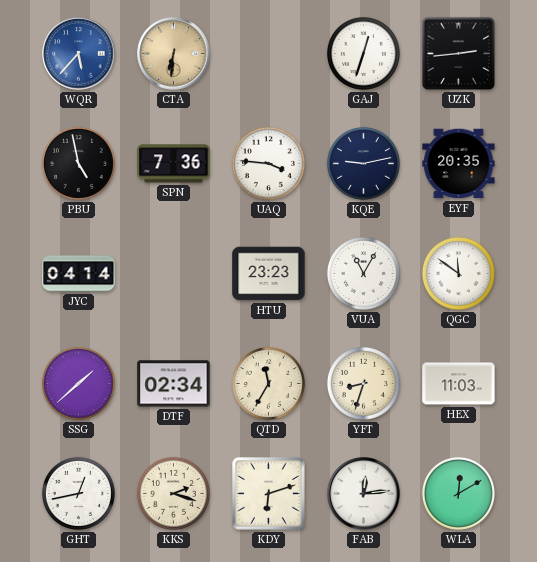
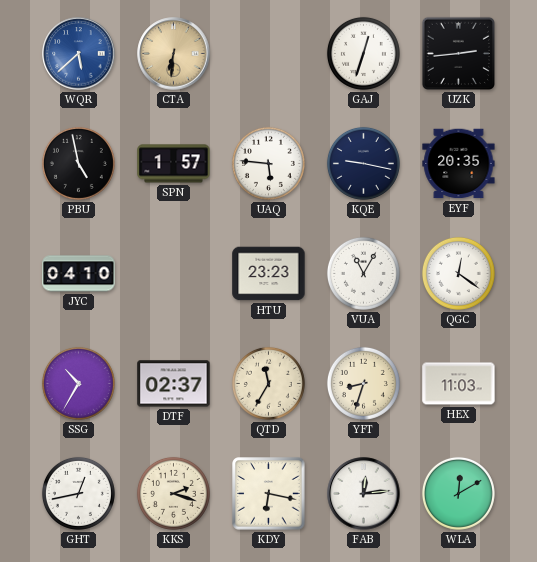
WQR: 5:37 -> 5:38
SPN: 7:36 -> 1:57
UAQ: 3:46 -> 5:46
KQE: 9:13 -> 9:17
JYC: 04:14 -> 04:10
QGC: 11:51 -> 12:21
SSG: 1:38 -> 10:35
DTF: 02:34 -> 02:37
KDY: 6:12 -> 6:17
